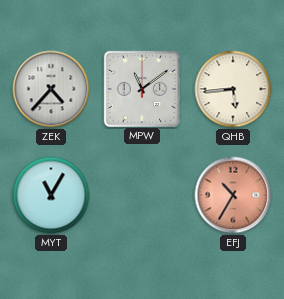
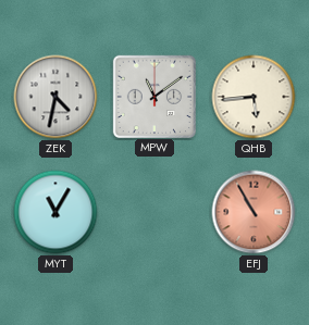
ZEK: 4:37 -> 4:32
EFJ: 10:35 -> 10:55
